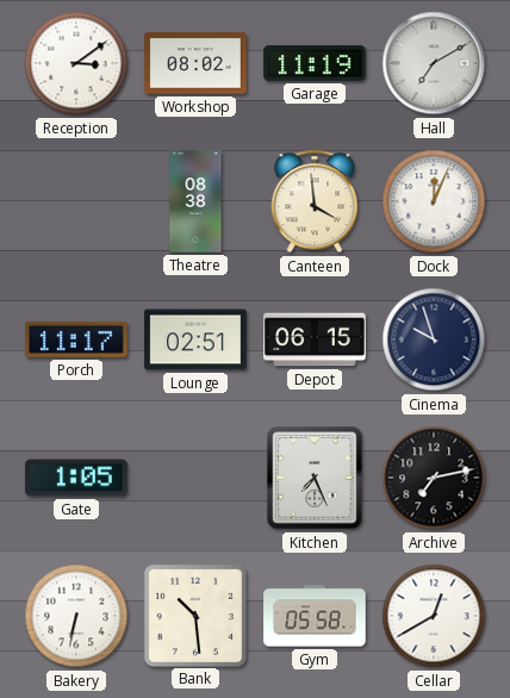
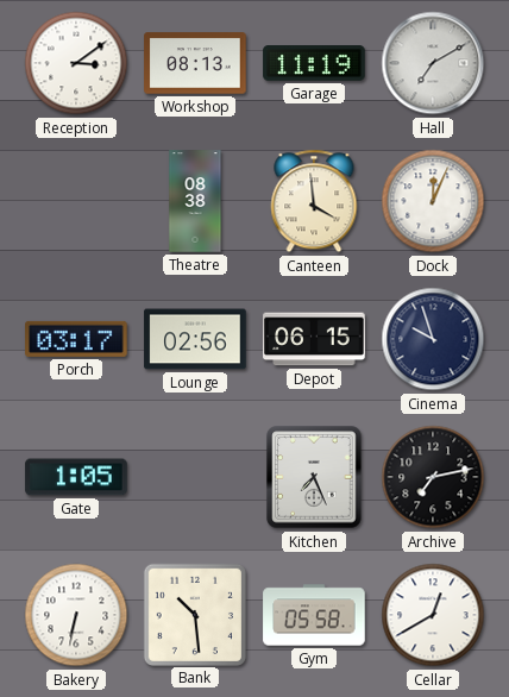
Workshop: 08:02 -> 08:13
Porch: 11:17 -> 03:17
Lounge: 02:51 -> 02:56
